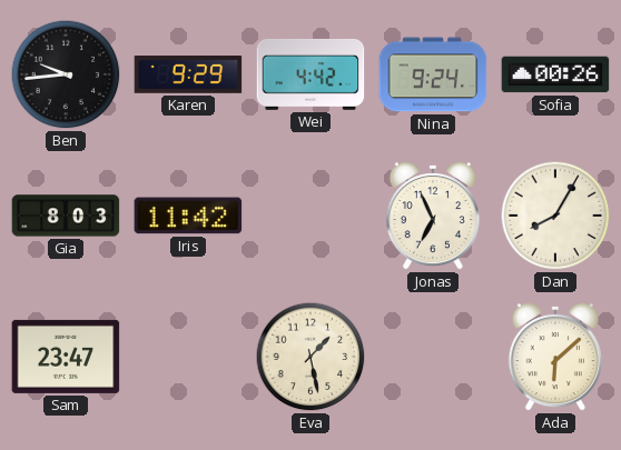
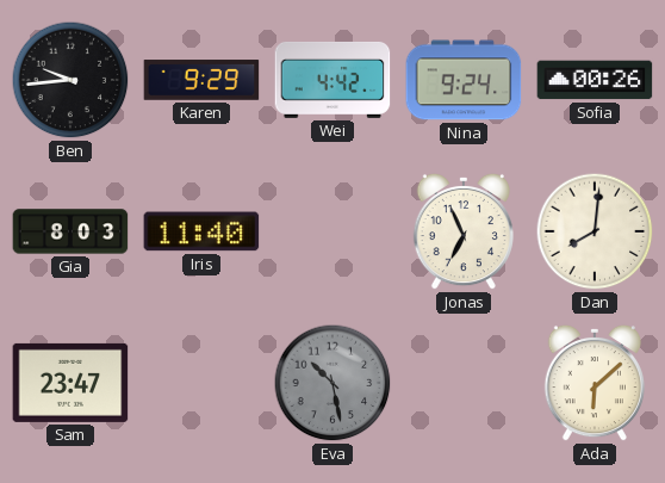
Iris: 11:42 -> 11:40
Dan: 8:05 -> 8:01
Eva: 1:28 -> 10:28
Eva dial: cream -> grey
